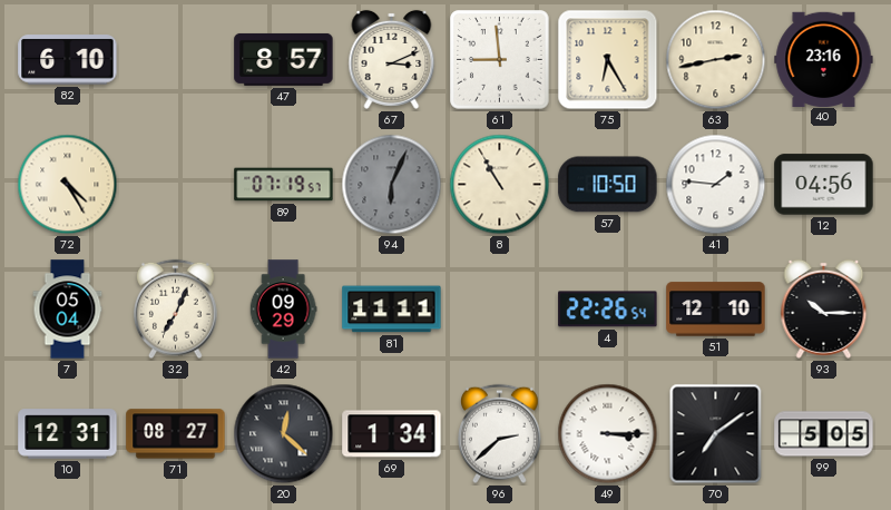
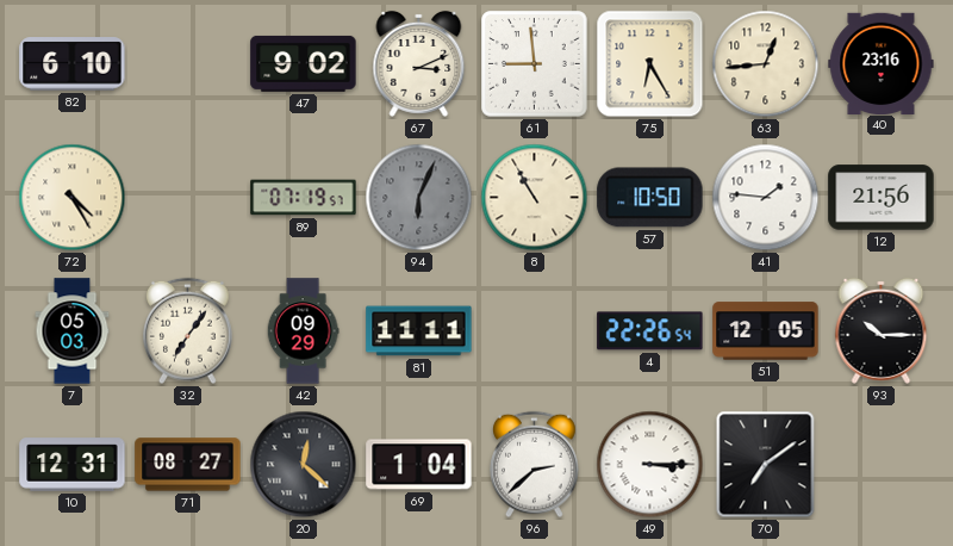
47: 8:57 -> 9:02
63: 2:43 -> 12:44
12: 04:56 -> 21:56
7: 05:04 -> 05:03
32: 7:04 -> 7:06
51: 12:10 -> 12:05
69: 1:34 -> 1:04
99: 5:05 -> none
